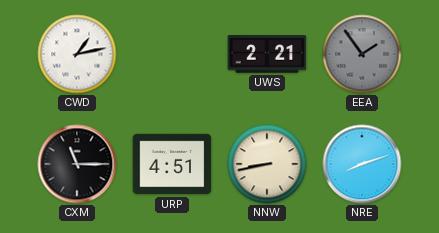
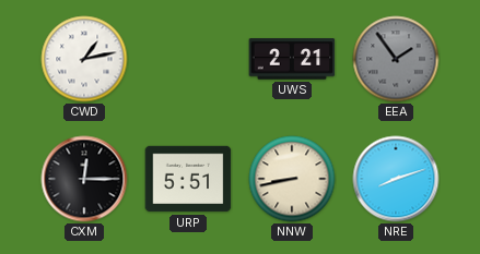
CXM: 11:15 -> 12:15
URP: 4:51 -> 5:51
